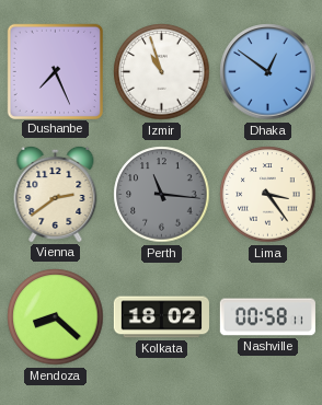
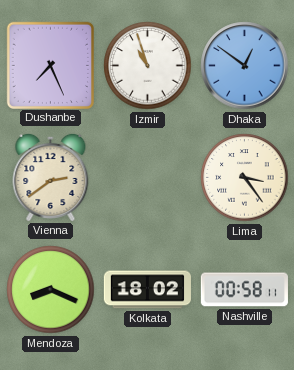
Perth: 11:16 -> none
Mendoza: 8:22 -> 8:19
